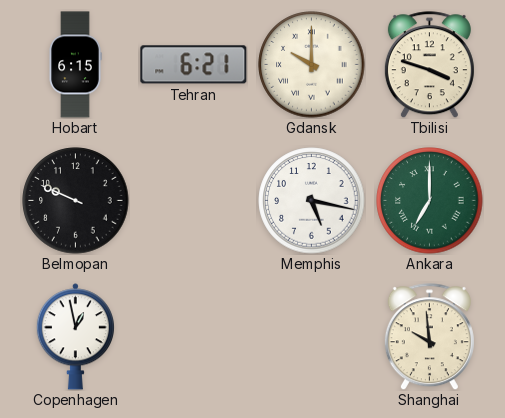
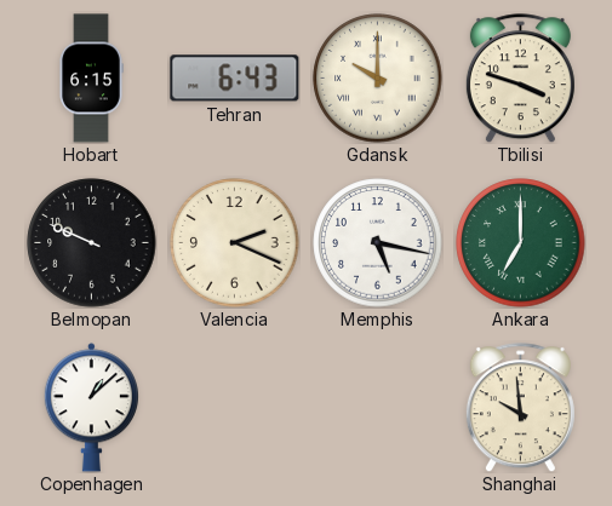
Tehran: 6:21 -> 6:43
Valencia: none -> 2:19
Copenhagen: 12:58 -> 1:08
